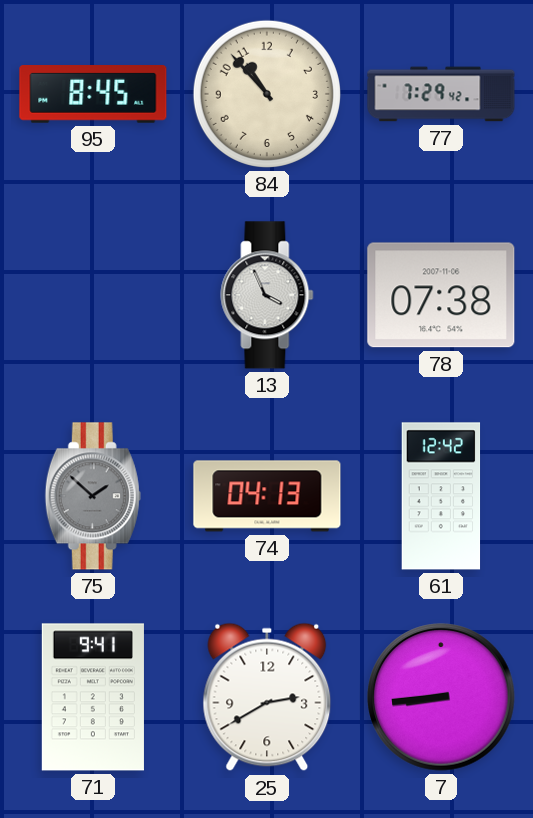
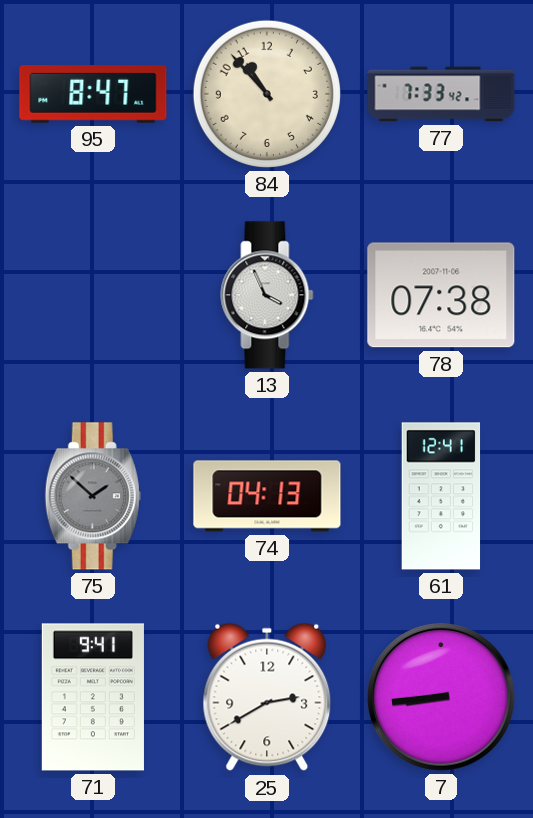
95: 8:45 -> 8:47
77: 7:29 -> 7:33
61: 12:42 -> 12:41
